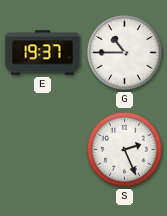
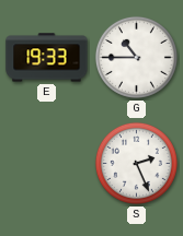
E: 19:37 -> 19:33
